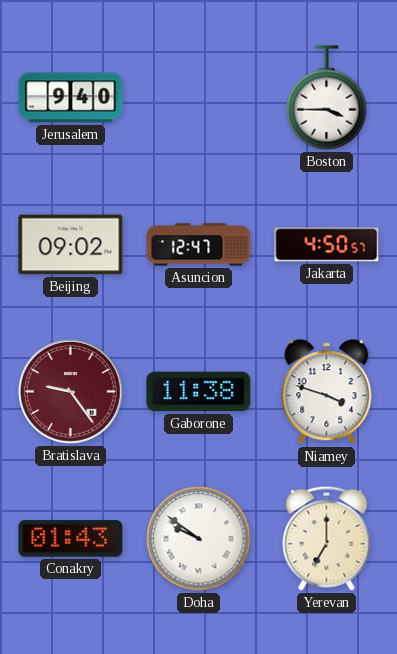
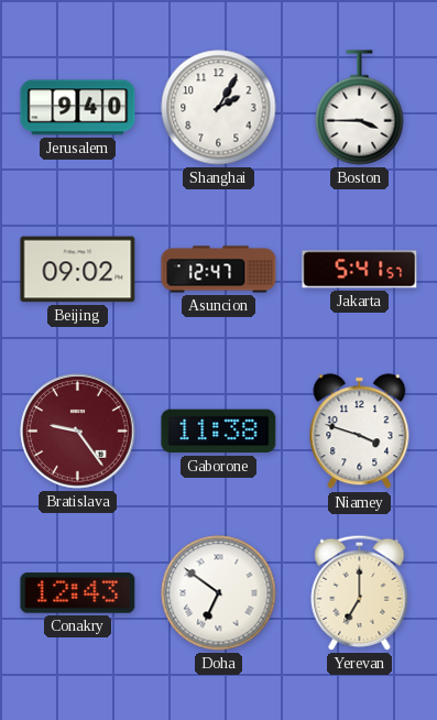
Shanghai: none -> 2:05
Jakarta: 4:50 -> 5:41
Conakry: 01:43 -> 12:43
Doha: 9:51 -> 6:51
